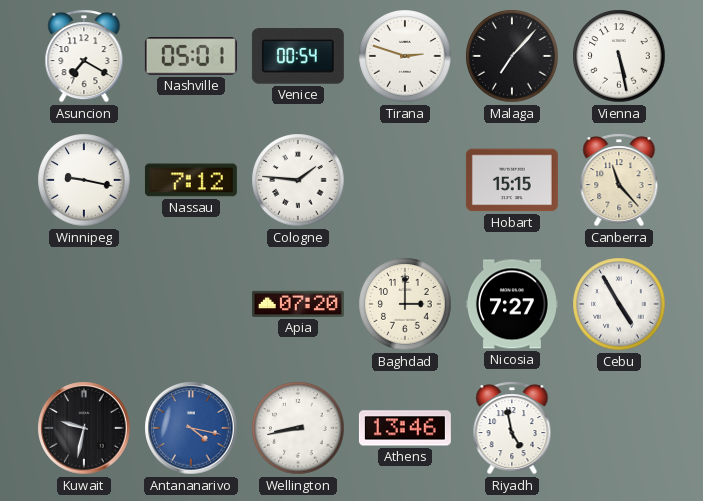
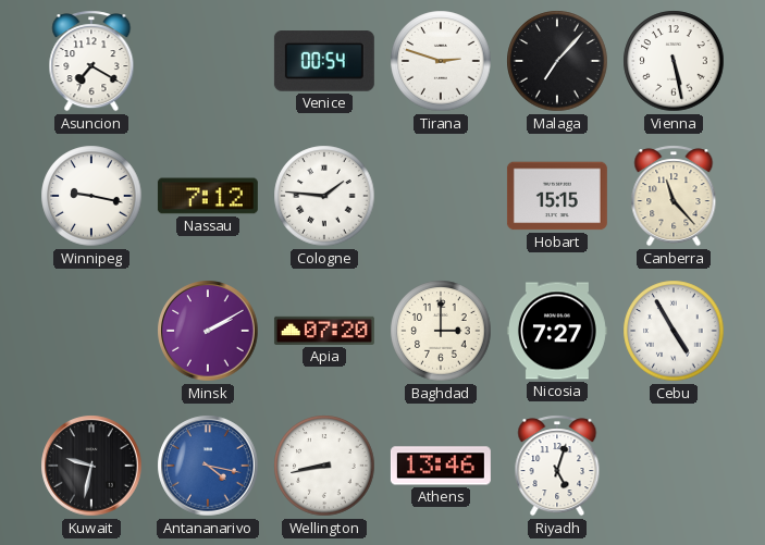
Nashville: 05:01 -> none
Minsk: none -> 2:10
Riyadh: 4:58 -> 5:03
